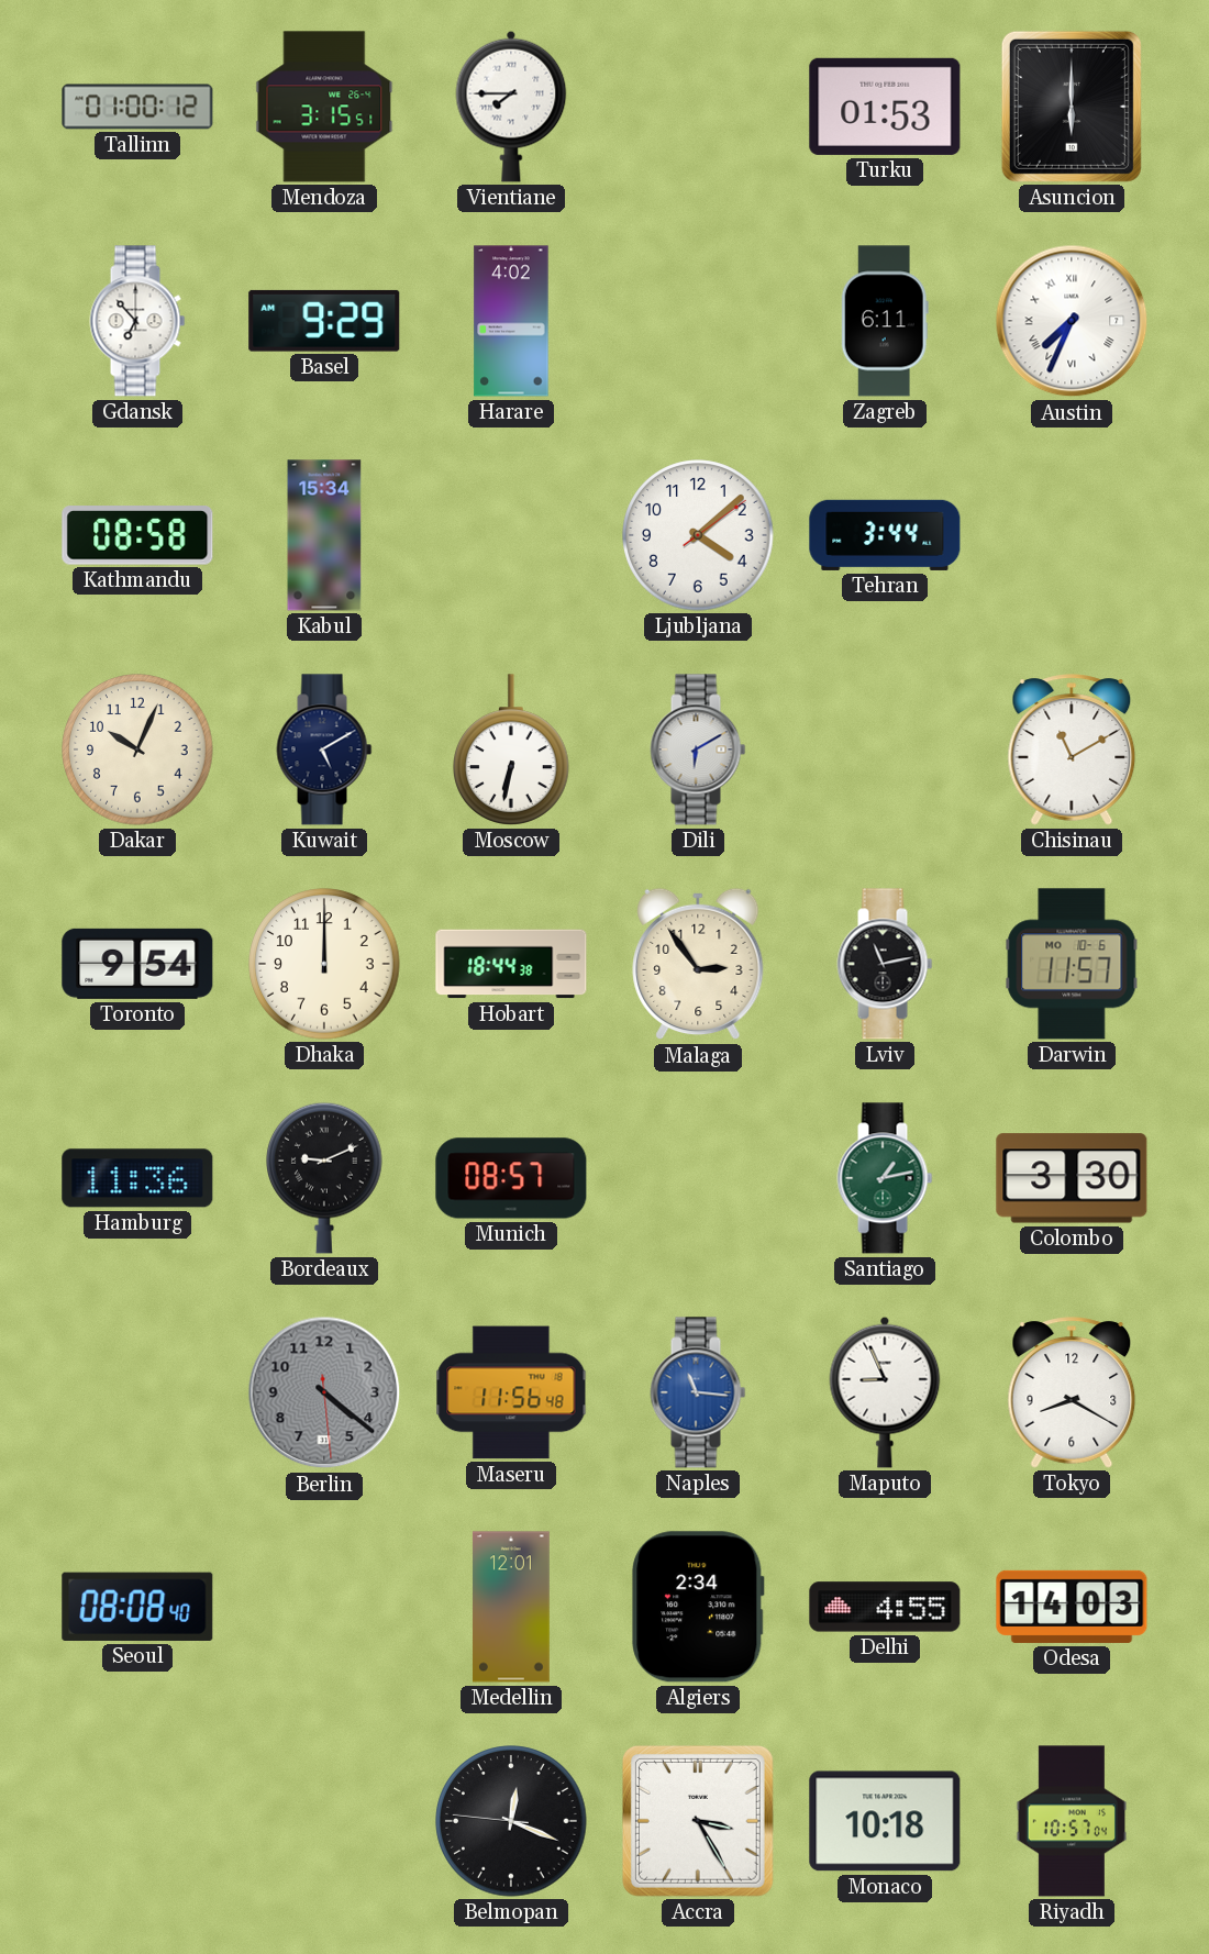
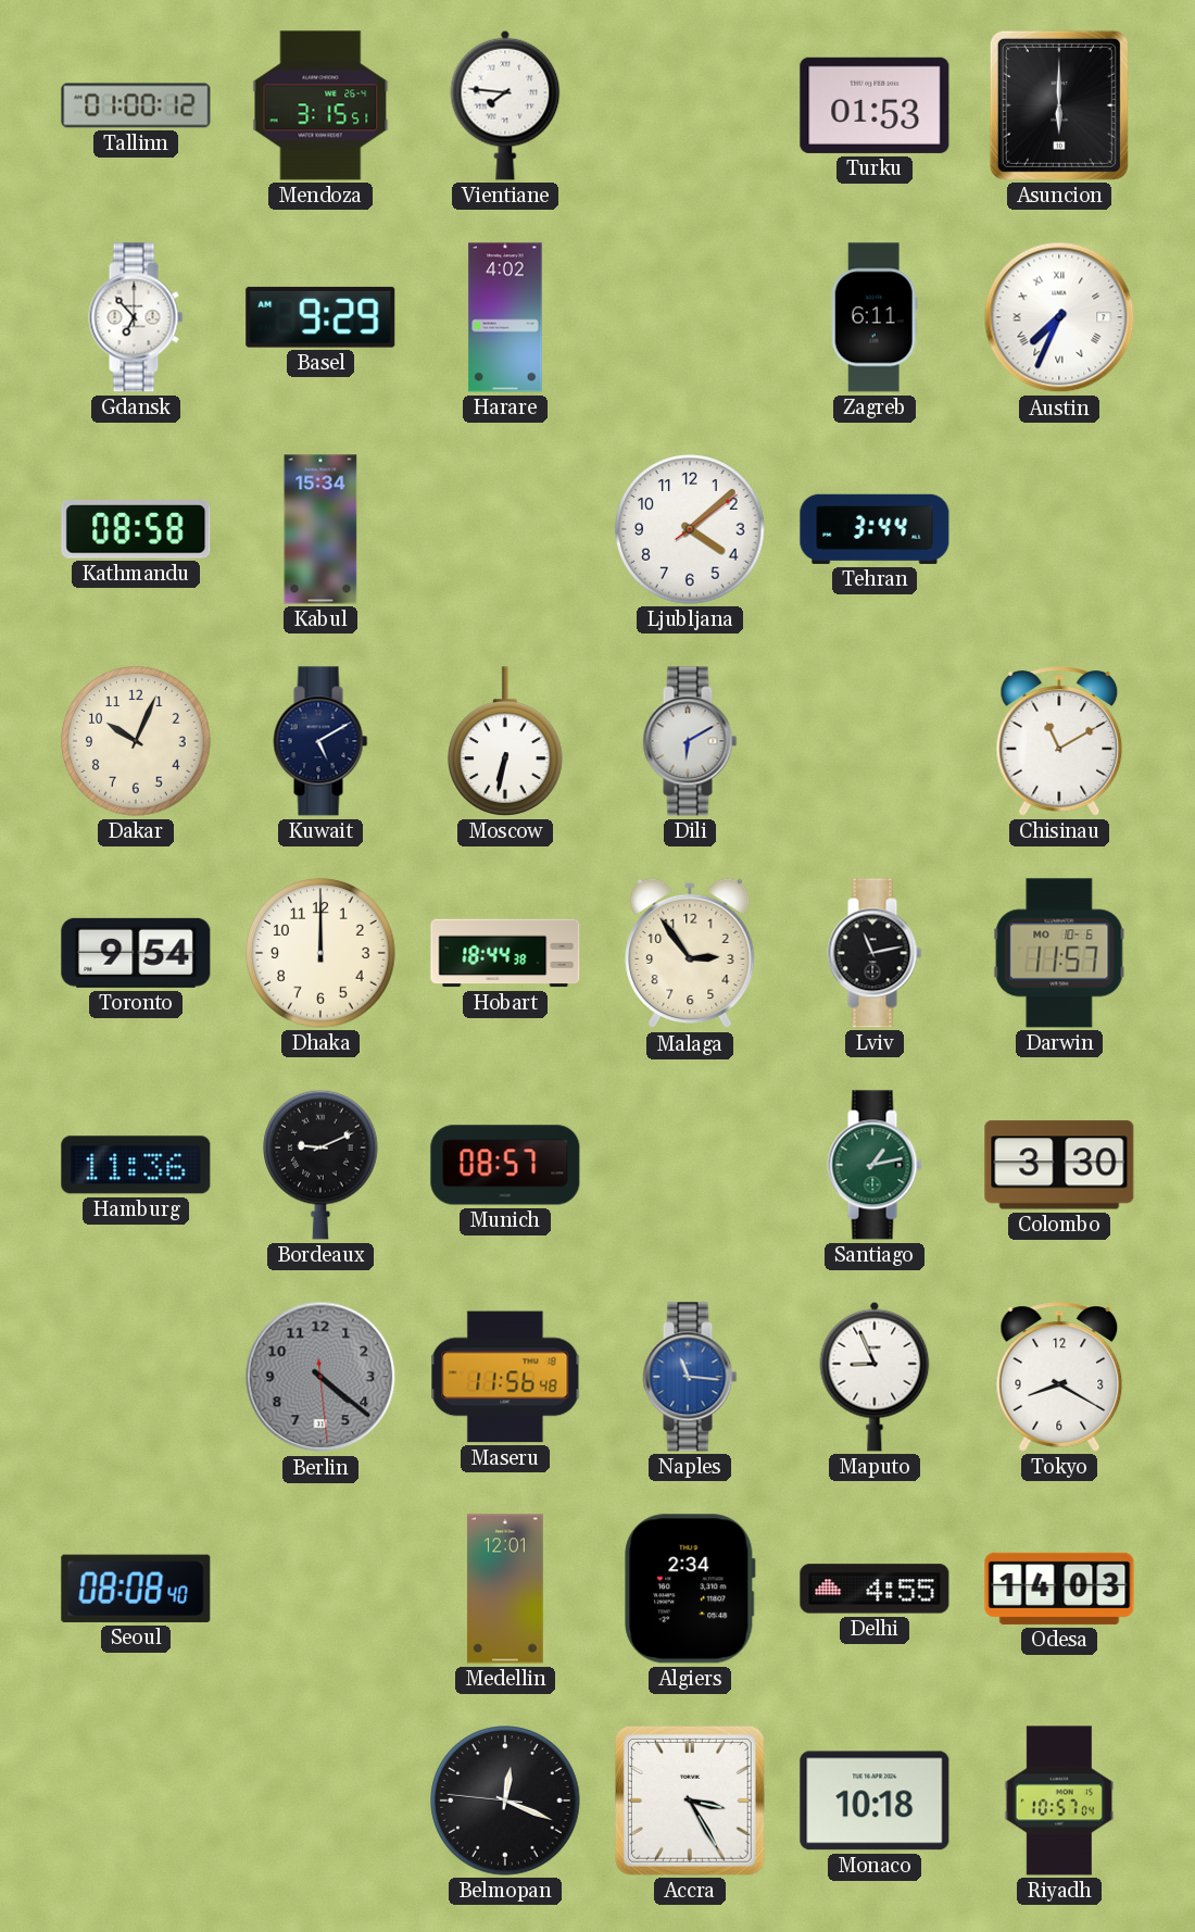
Vientiane: 7:45 -> 7:46
